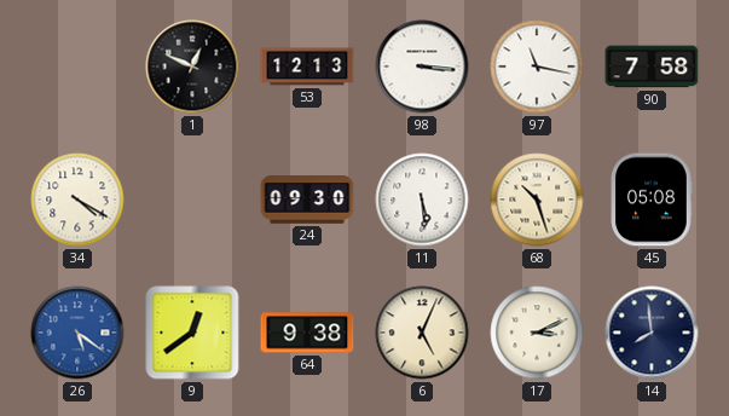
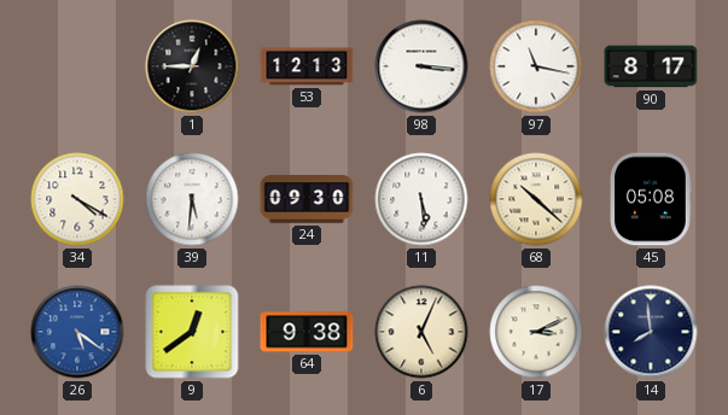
1: 12:49 -> 12:45
90: 7:58 -> 8:17
39: none -> 5:31
68: 10:27 -> 10:22
